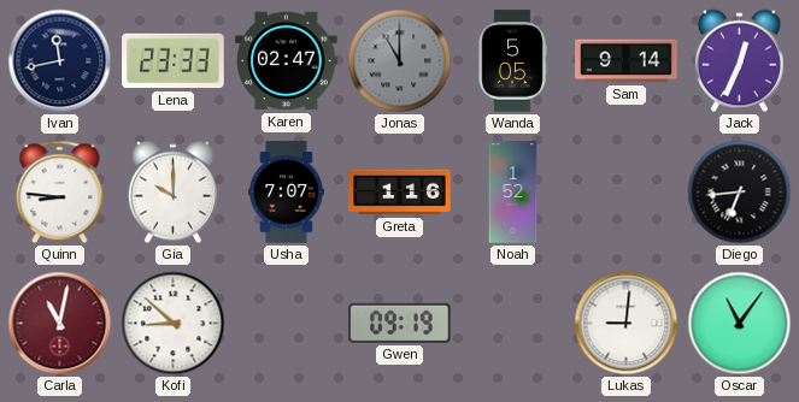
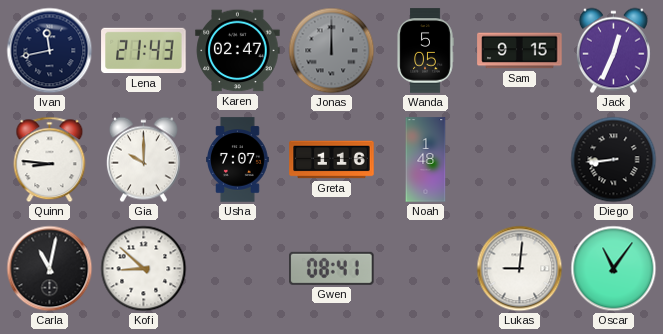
Lena: 23:33 -> 21:43
Jonas: 11:00 -> 12:00
Sam: 9:14 -> 9:15
Noah: 1:52 -> 1:48
Diego: 6:44 -> 8:44
Carla dial: burgundy -> black
Gwen: 09:19 -> 08:41
